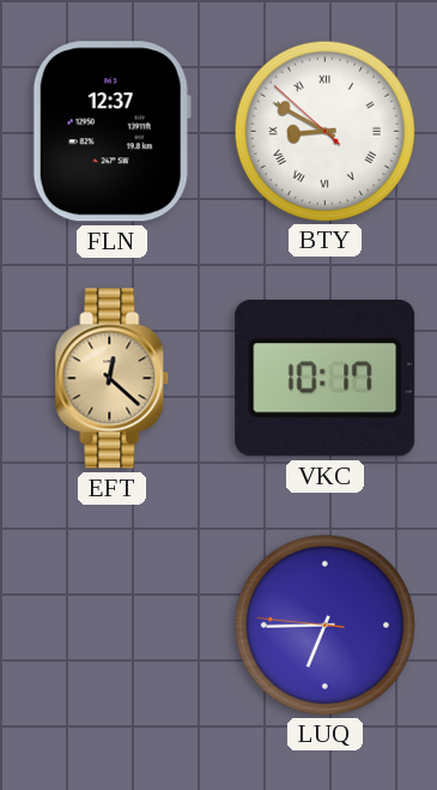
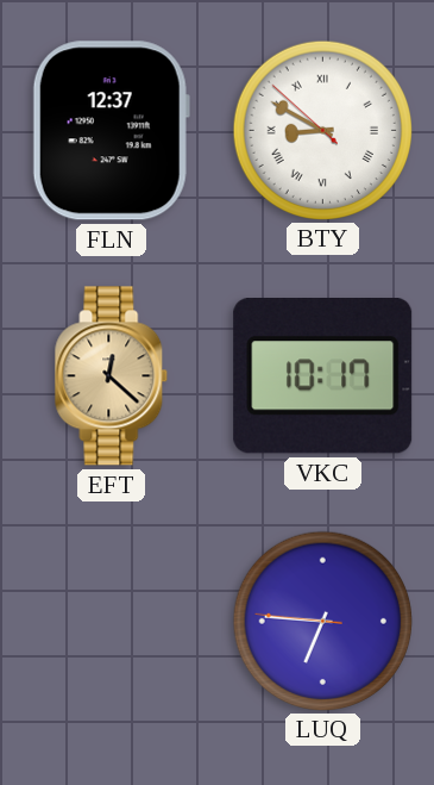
LUQ: 6:44 -> 6:45
